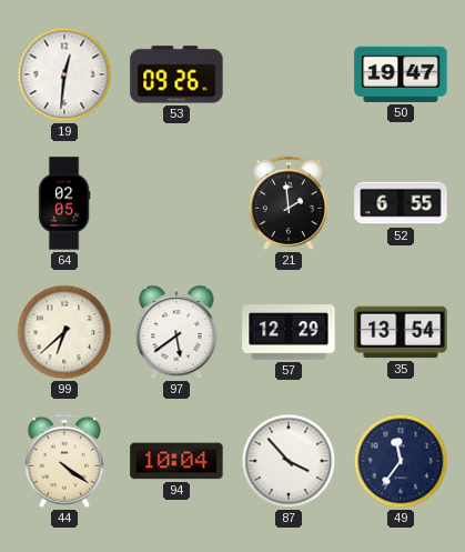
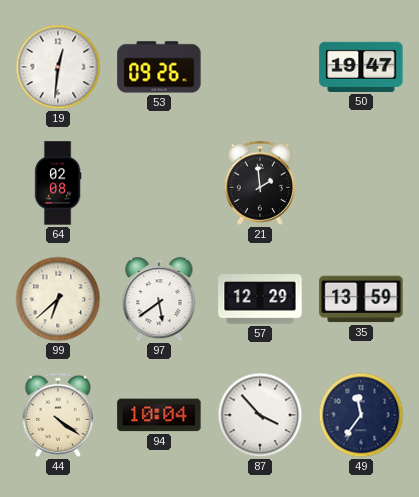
64: 02:05 -> 02:08
52: 6:55 -> none
35: 13:54 -> 13:59
